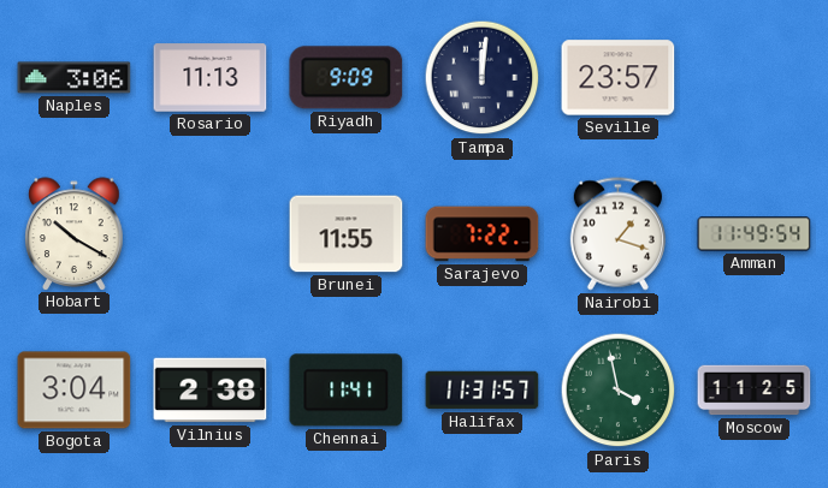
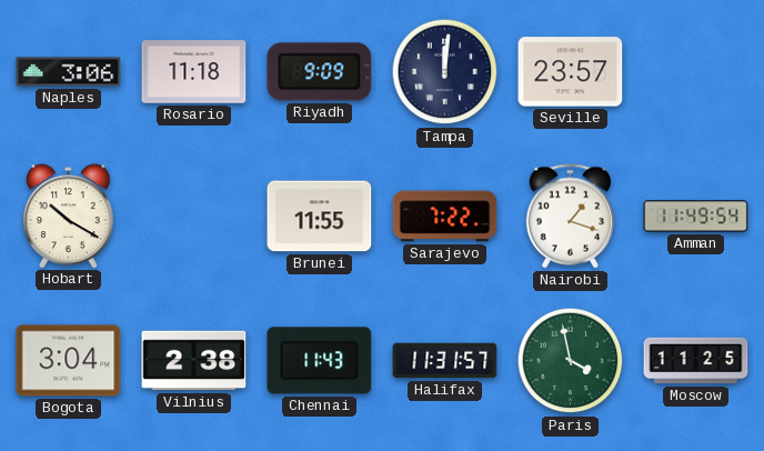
Rosario: 11:13 -> 11:18
Chennai: 11:41 -> 11:43
